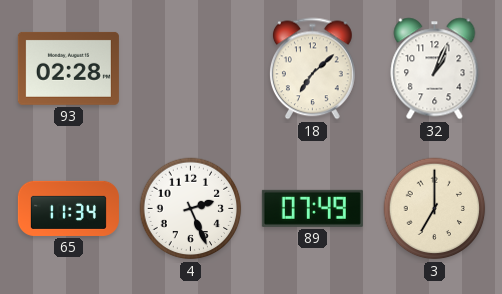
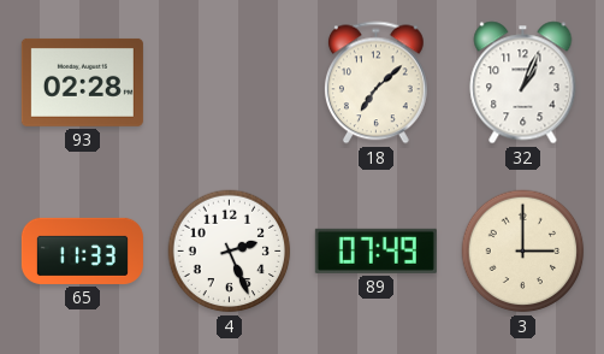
65: 11:34 -> 11:33
3: 7:00 -> 3:00
